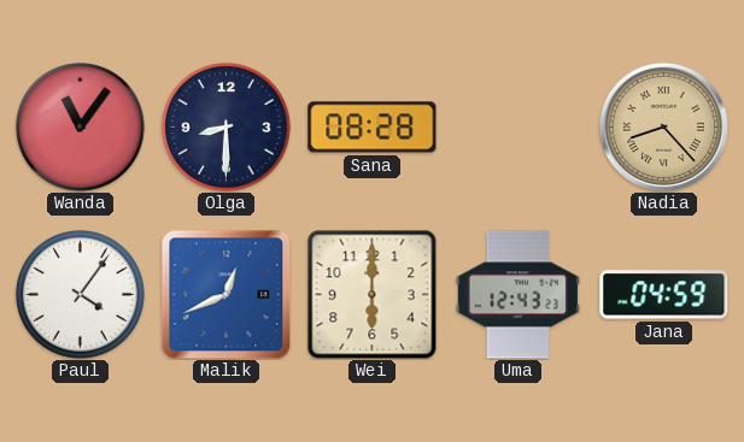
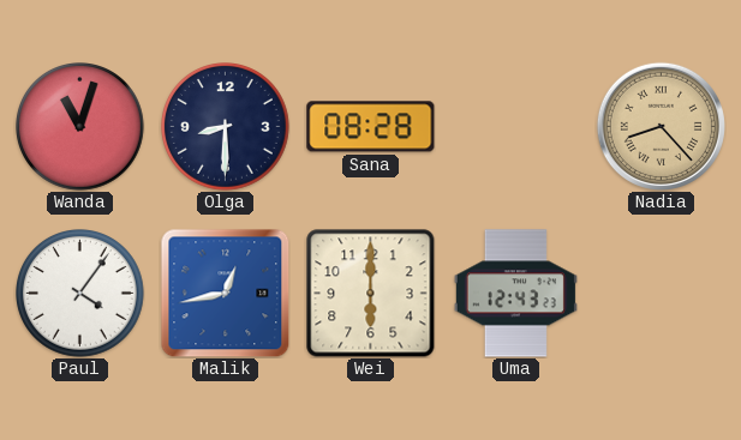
Wanda: 11:06 -> 11:03
Malik: 12:41 -> 12:43
Jana: 04:59 -> none
